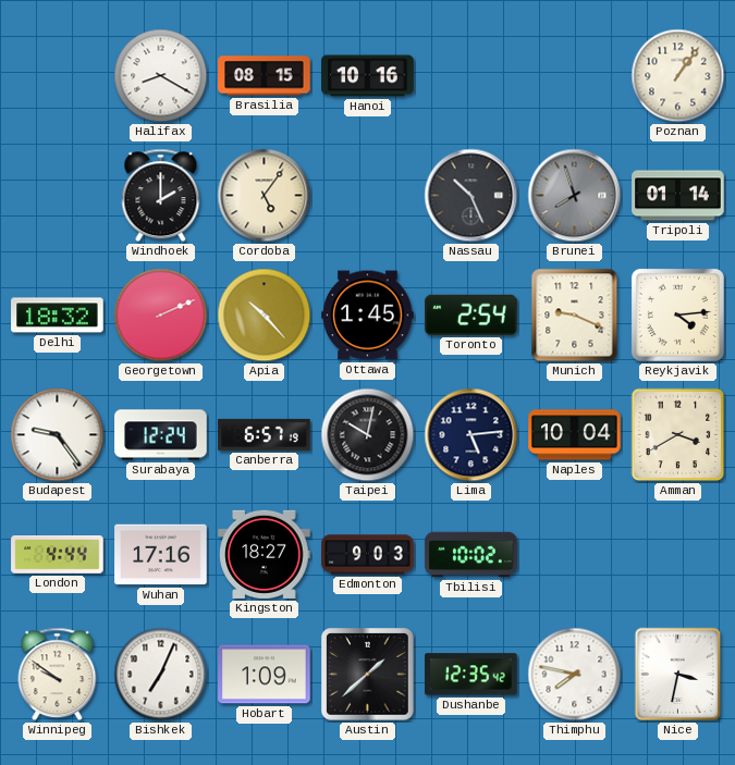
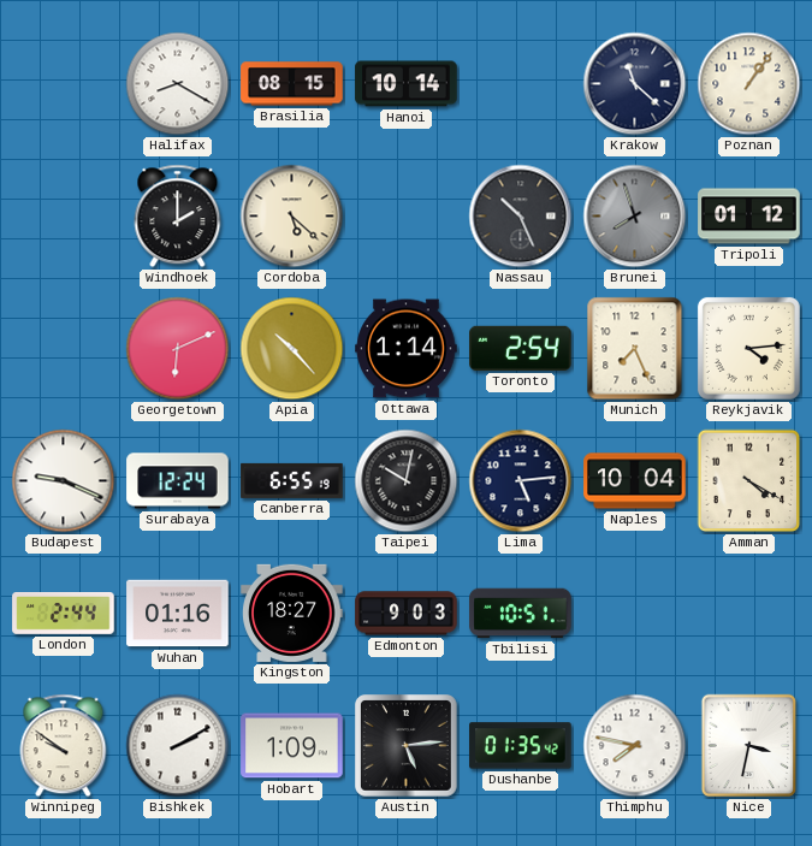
Hanoi: 10:16 -> 10:14
Krakow: none -> 11:22
Cordoba: 5:06 -> 5:22
Tripoli: 01:14 -> 01:12
Delhi: 18:32 -> none
Georgetown: 2:11 -> 6:11
Ottawa: 1:45 -> 1:14
Munich: 9:19 -> 7:26
Budapest: 9:24 -> 9:19
Canberra: 6:57 -> 6:55
Amman: 3:40 -> 4:20
London: 4:44 -> 2:44
Wuhan: 17:16 -> 01:16
Tbilisi: 10:02 -> 10:51
Bishkek: 7:04 -> 2:10
Austin: 1:38 -> 5:14
Dushanbe: 12:35 -> 01:35
